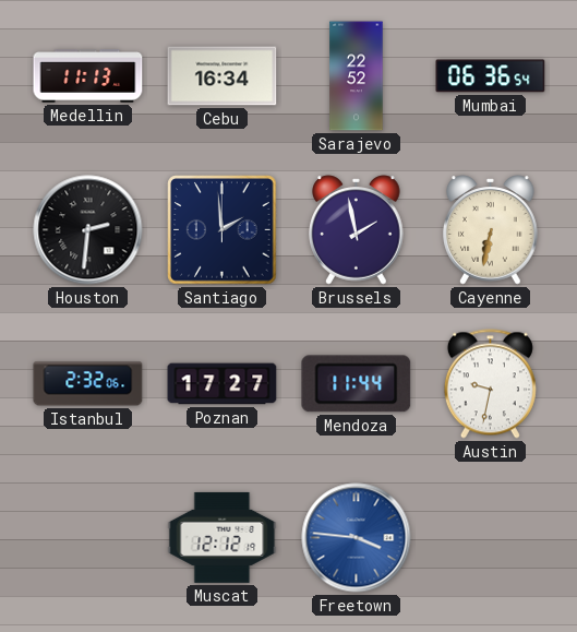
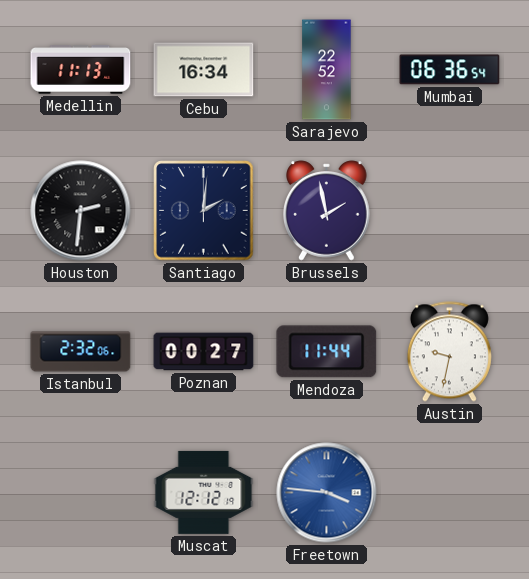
Santiago: 1:59 -> 2:01
Cayenne: 6:32 -> none
Poznan: 17:27 -> 00:27
